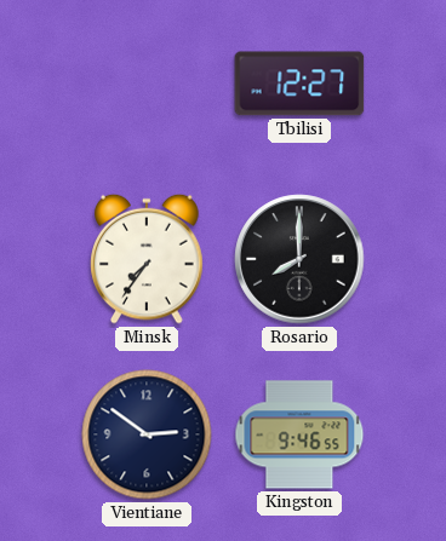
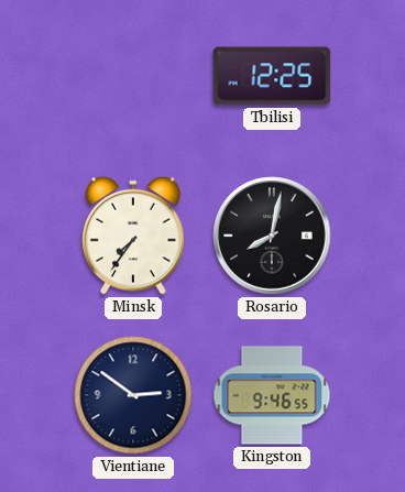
Tbilisi: 12:27 -> 12:25
Rosario: 8:00 -> 8:02
